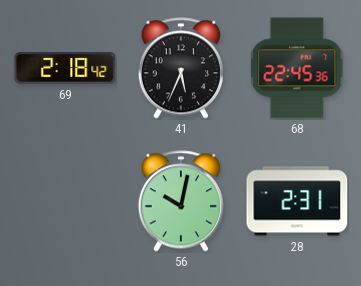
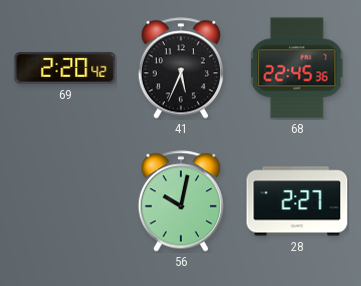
69: 2:18 -> 2:20
28: 2:31 -> 2:27
